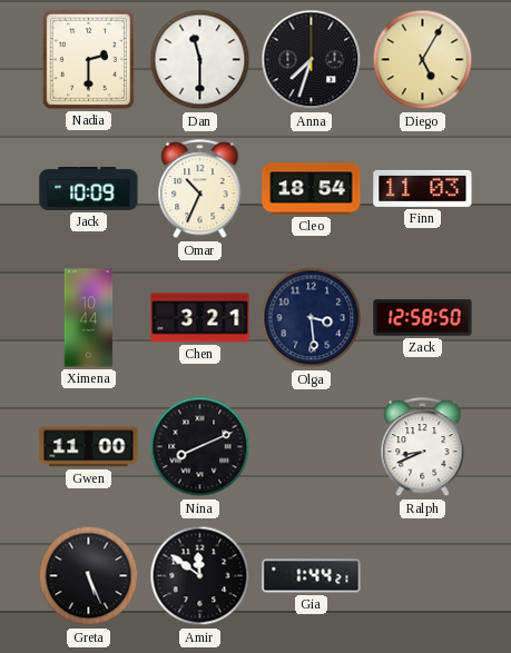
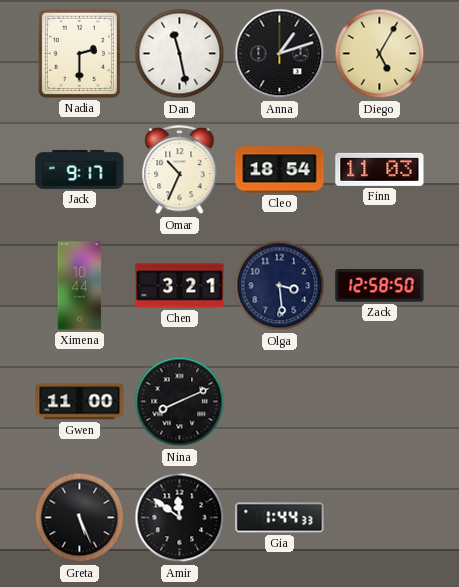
Dan: 11:30 -> 11:28
Anna: 7:33 -> 1:12
Jack: 10:09 -> 9:17
Ralph: 8:41 -> none
Gia: 1:44:21 -> 1:44:33
